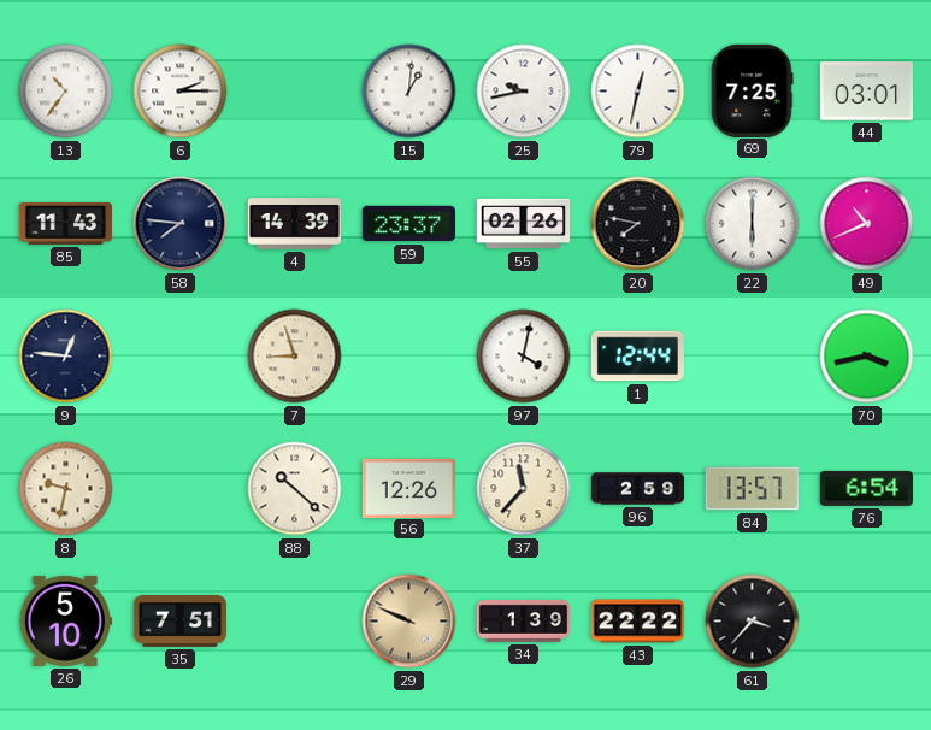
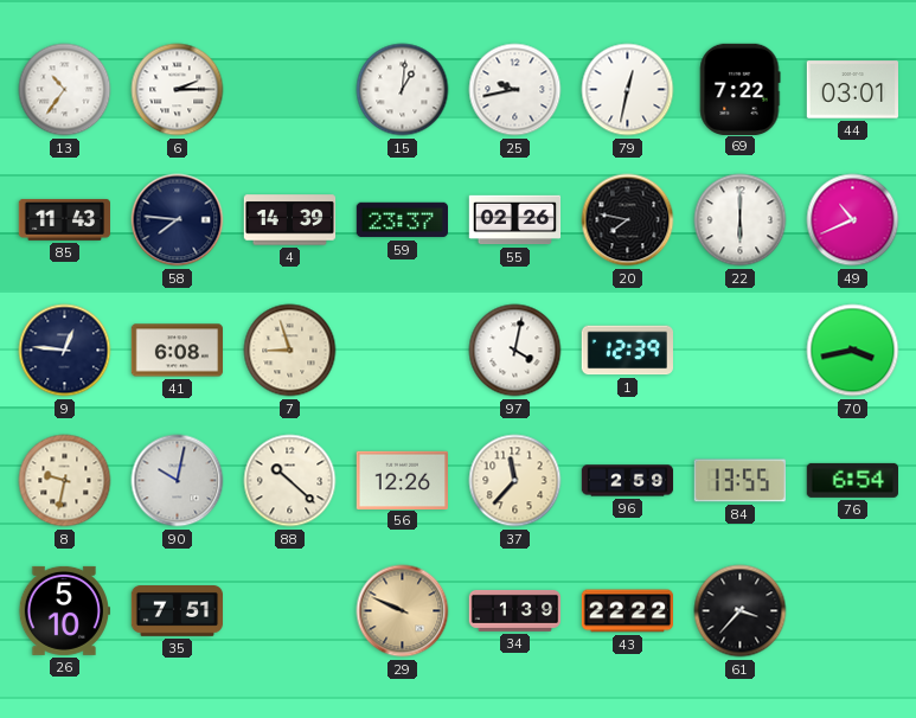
69: 7:25 -> 7:22
41: none -> 6:08
1: 12:44 -> 12:39
90: none -> 10:02
84: 13:57 -> 13:55
